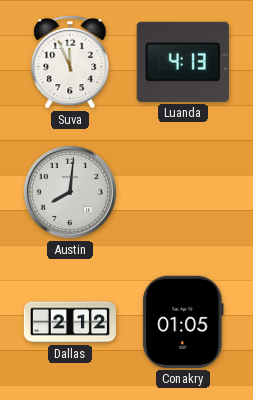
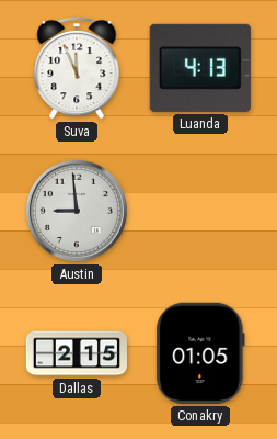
Austin: 8:01 -> 8:59
Dallas: 2:12 -> 2:15
